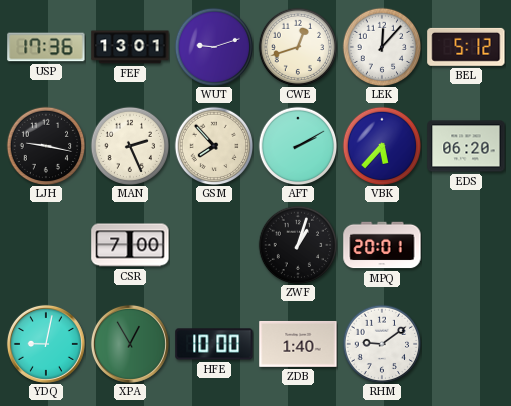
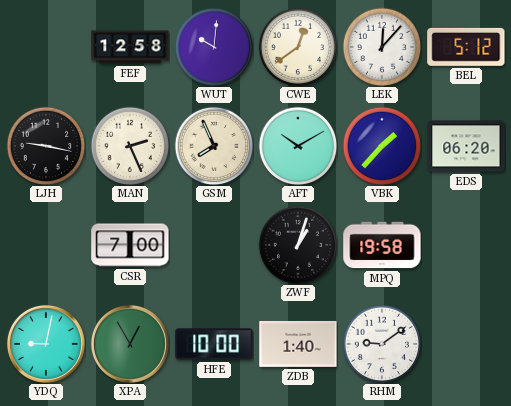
USP: 17:36 -> none
FEF: 13:01 -> 12:58
WUT: 9:12 -> 10:01
CWE: 12:42 -> 12:39
GSM: 7:53 -> 7:56
AFT: 2:10 -> 10:10
VBK: 5:37 -> 1:37
MPQ: 20:01 -> 19:58
